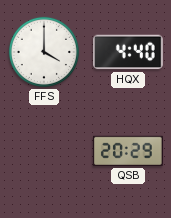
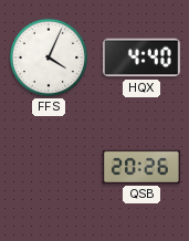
FFS: 4:00 -> 4:04
QSB: 20:29 -> 20:26
